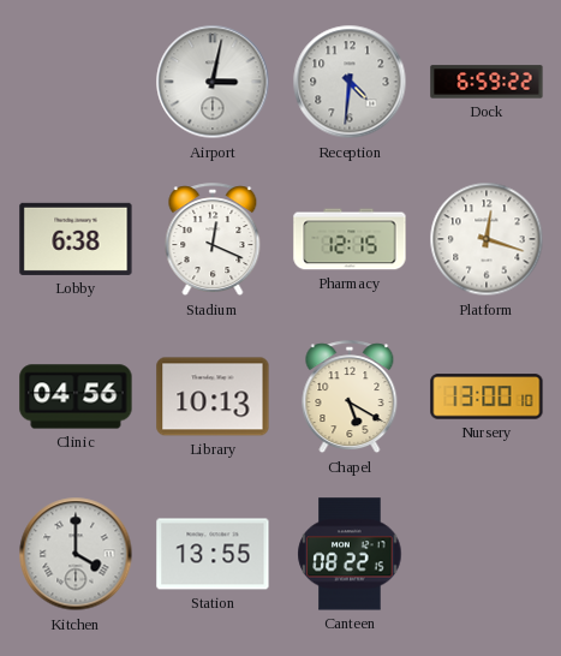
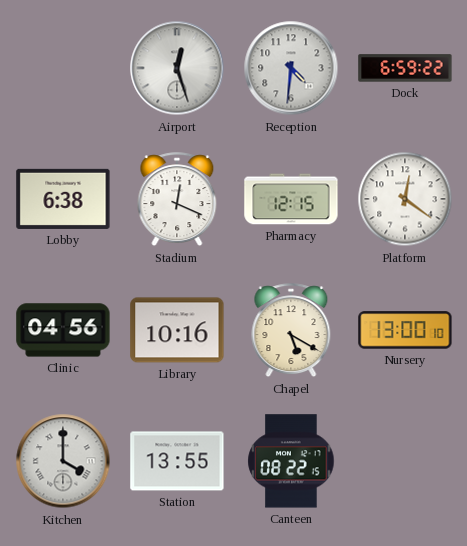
Airport: 3:02 -> 12:27
Platform: 12:18 -> 12:21
Library: 10:13 -> 10:16
